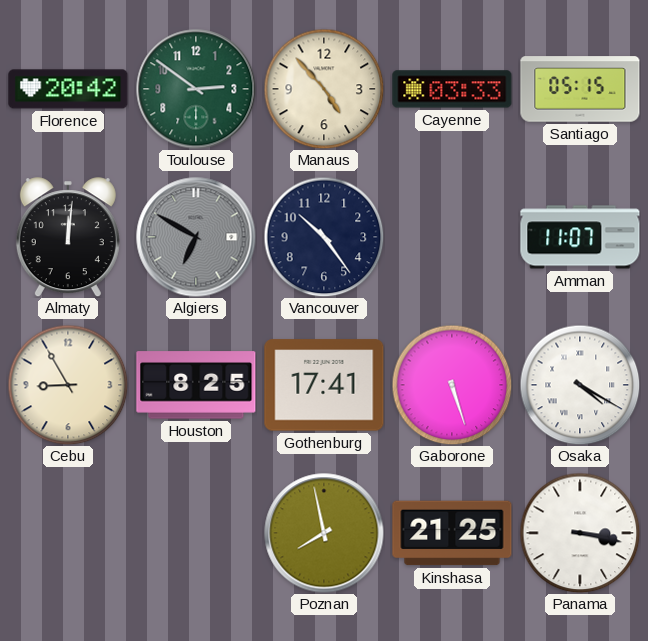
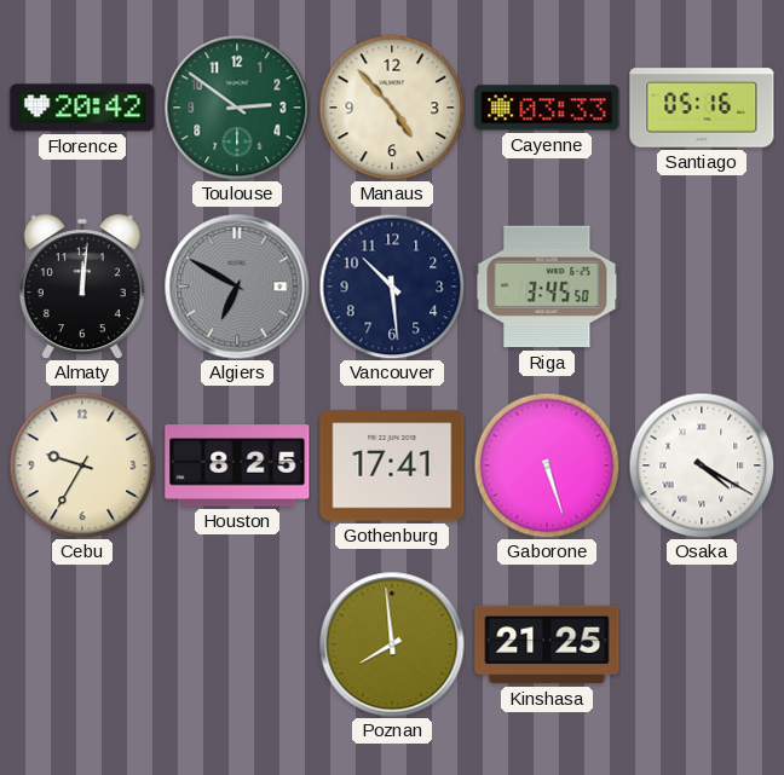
Santiago: 05:15 -> 05:16
Vancouver: 10:24 -> 10:29
Riga: none -> 3:45
Amman: 11:07 -> none
Cebu: 8:55 -> 9:35
Poznan: 7:58 -> 7:59
Panama: 3:17 -> none
